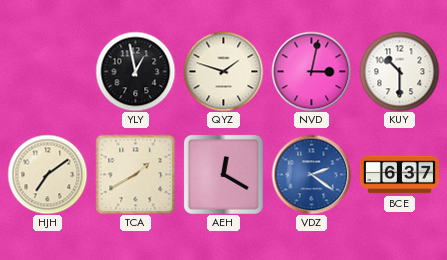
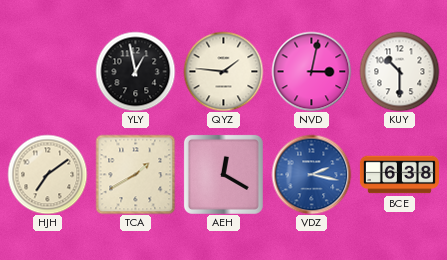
QYZ: 1:48 -> 1:46
VDZ: 2:21 -> 2:17
BCE: 6:37 -> 6:38
